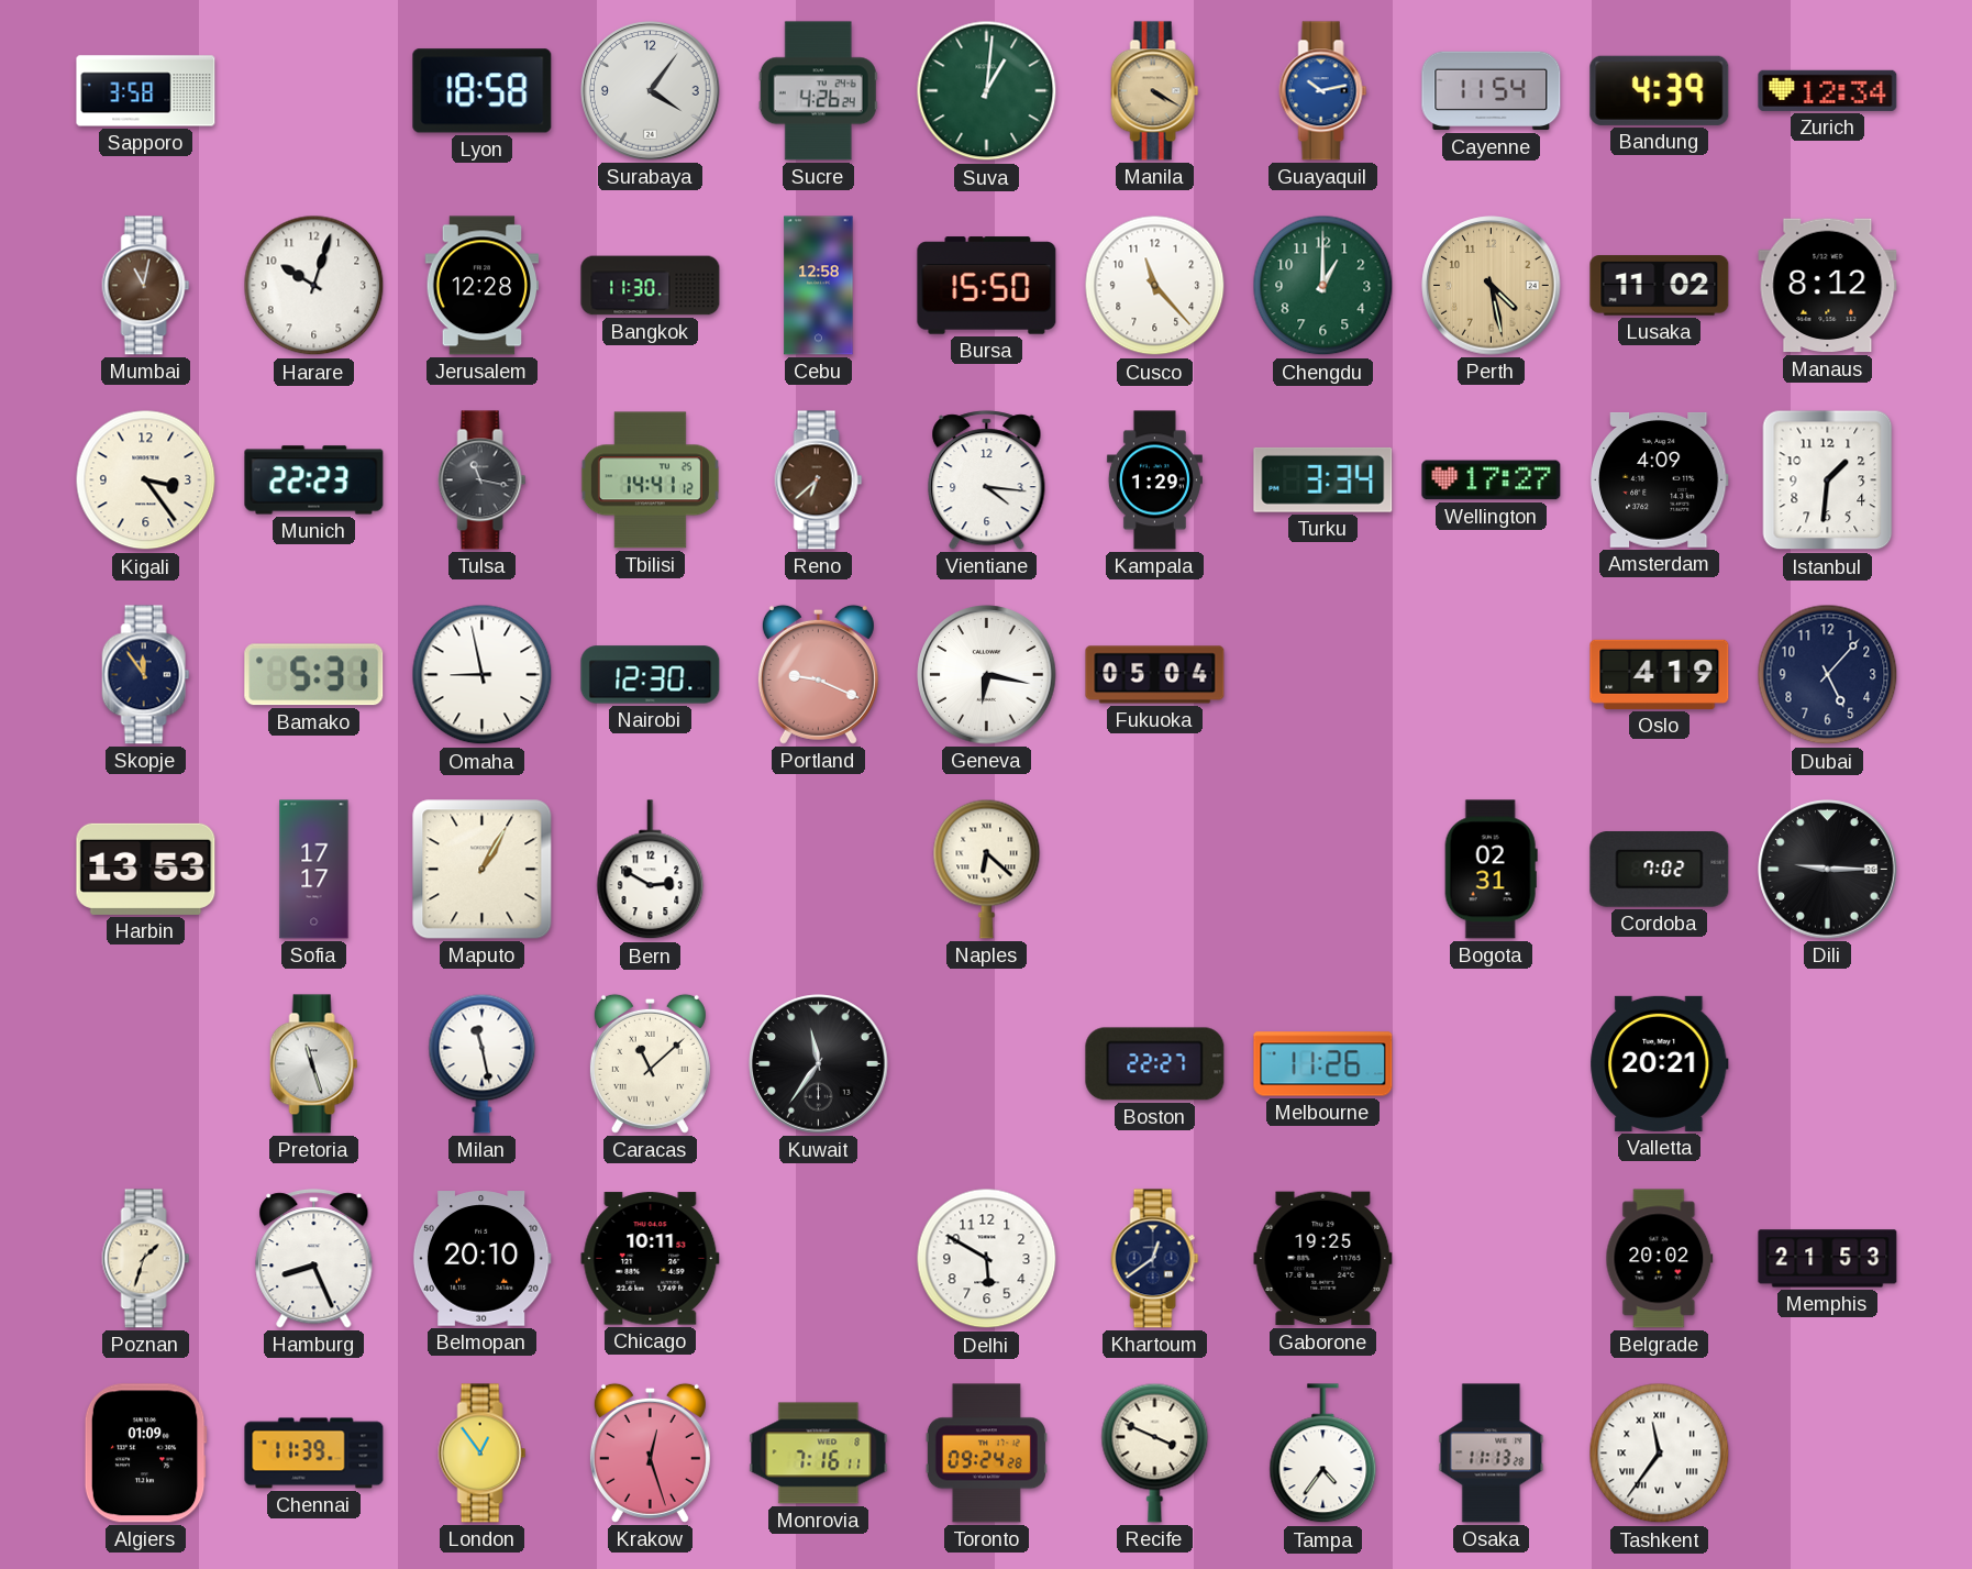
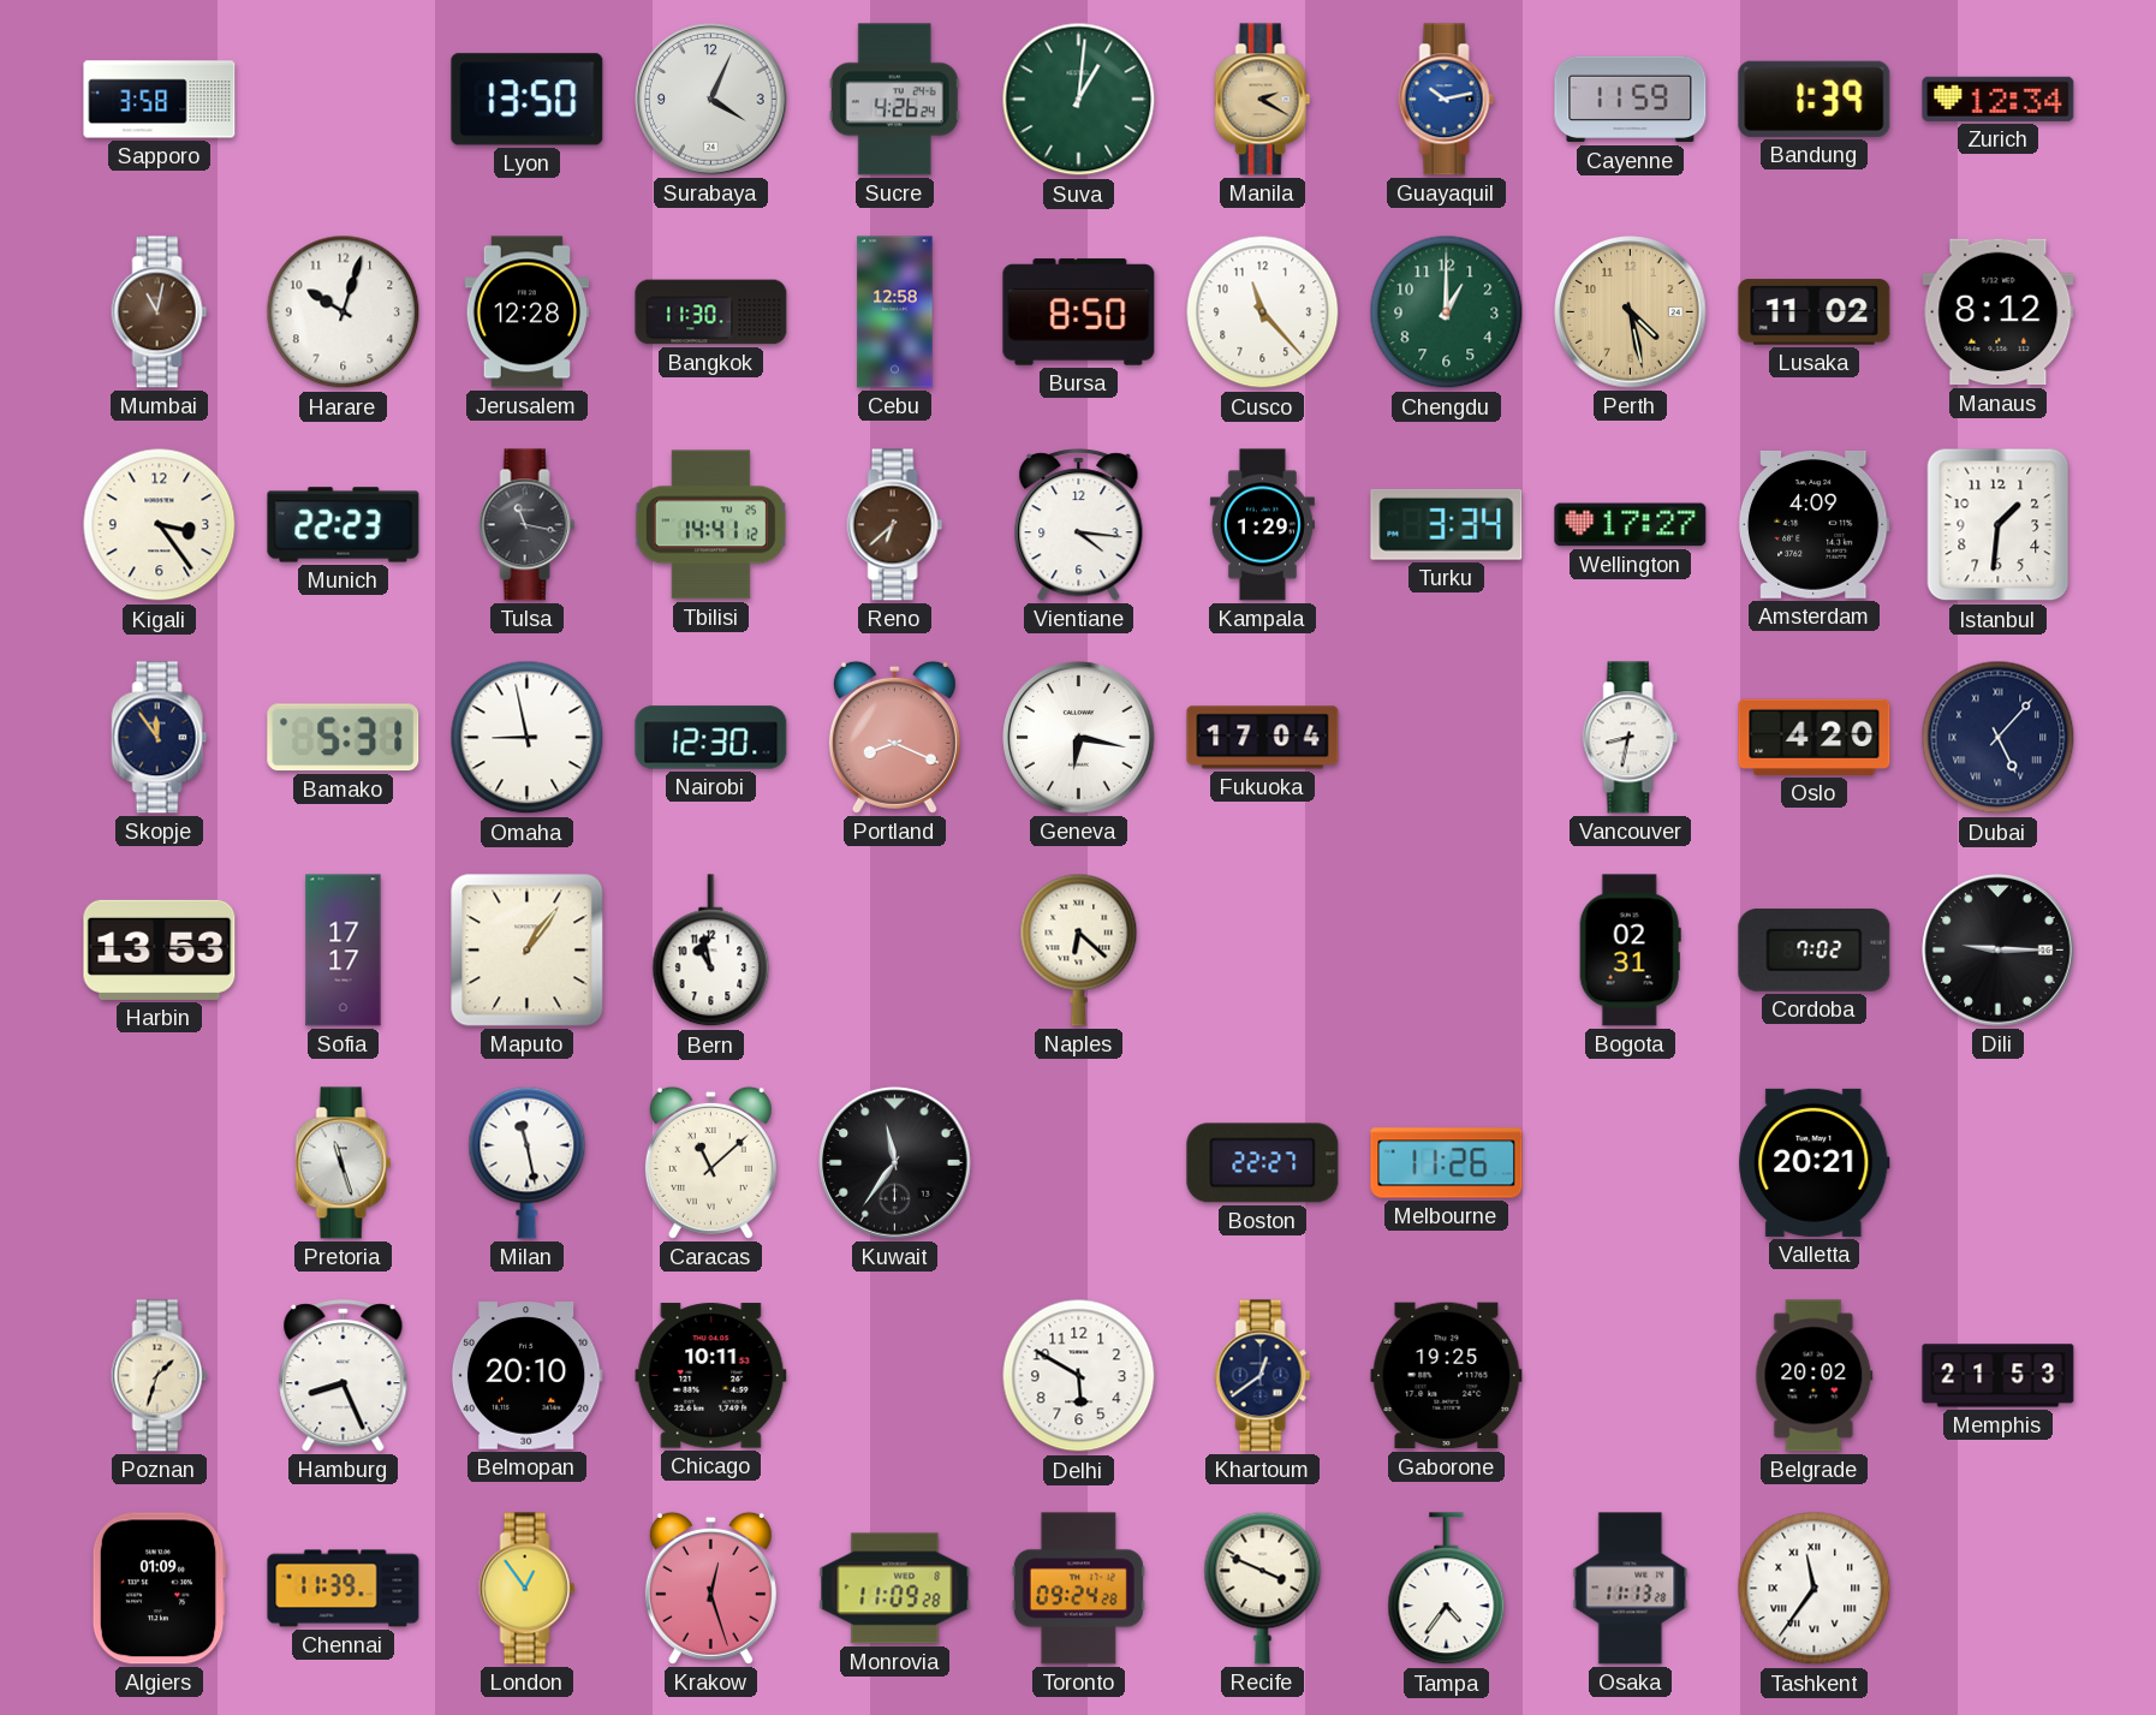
Lyon: 18:58 -> 13:50
Surabaya: 4:06 -> 4:04
Manila: 4:20 -> 2:20
Cayenne: 11:54 -> 11:59
Bandung: 4:39 -> 1:39
Bursa: 15:50 -> 8:50
Portland: 9:19 -> 8:19
Fukuoka: 05:04 -> 17:04
Vancouver: none -> 8:32
Oslo: 4:19 -> 4:20
Dubai numerals: Arabic -> Roman
Maputo: 1:05 -> 1:06
Bern: 2:50 -> 10:58
Monrovia: 7:16 -> 11:09
